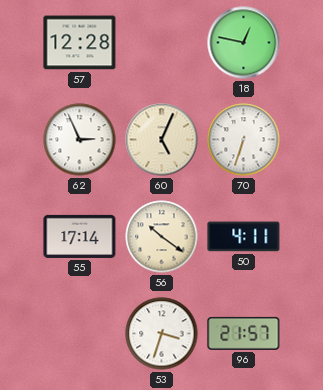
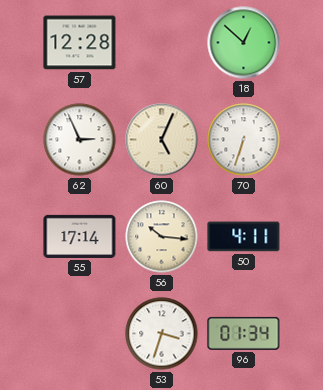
18: 12:47 -> 12:52
56: 10:21 -> 10:16
96: 21:57 -> 01:34
